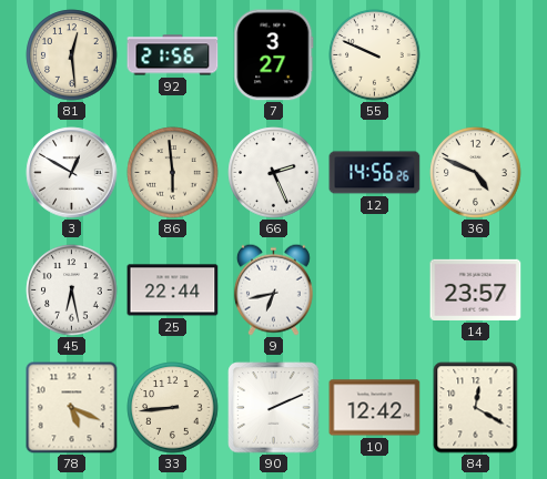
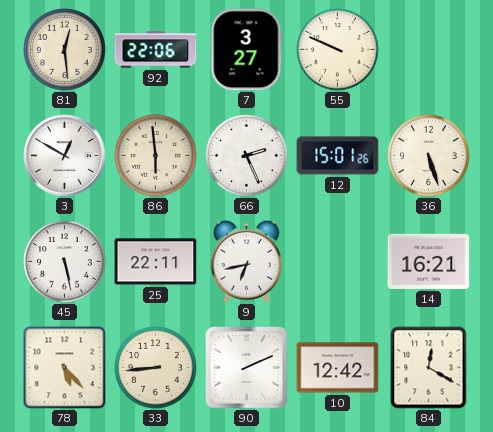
92: 21:56 -> 22:06
12: 14:56 -> 15:01
36: 4:49 -> 5:27
45: 6:28 -> 5:28
25: 22:44 -> 22:11
14: 23:57 -> 16:21
78: 5:19 -> 5:23
